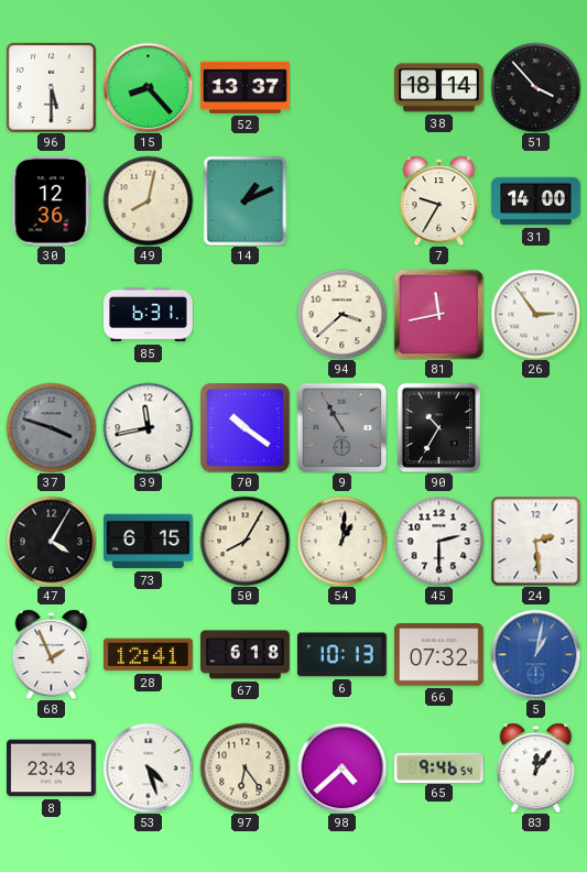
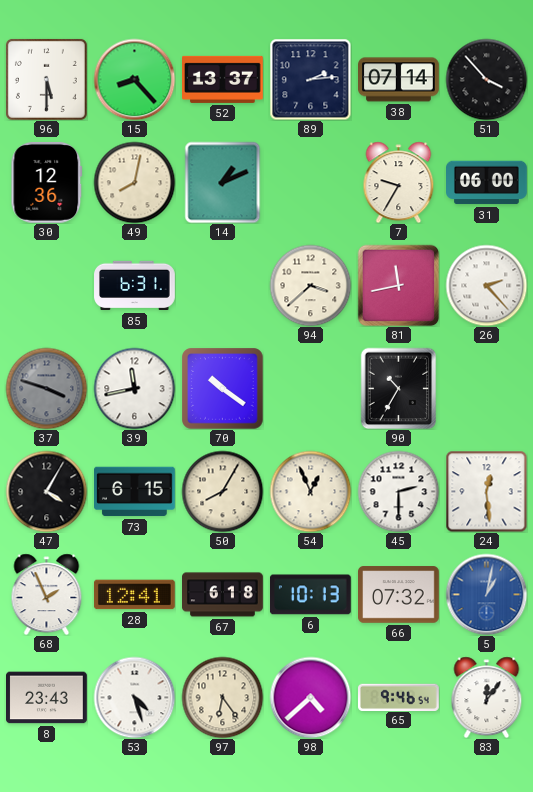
89: none -> 2:14
38: 18:14 -> 07:14
31: 14:00 -> 06:00
26: 2:54 -> 2:23
9: 10:55 -> none
54: 1:01 -> 12:56
24: 2:29 -> 12:29
